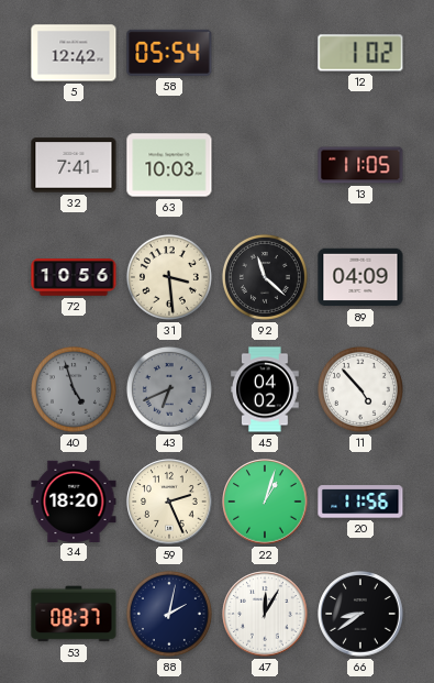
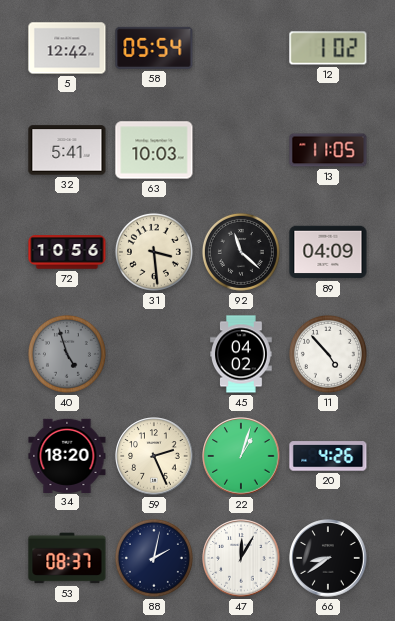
32: 7:41 -> 5:41
43: 6:41 -> none
20: 11:56 -> 4:26
